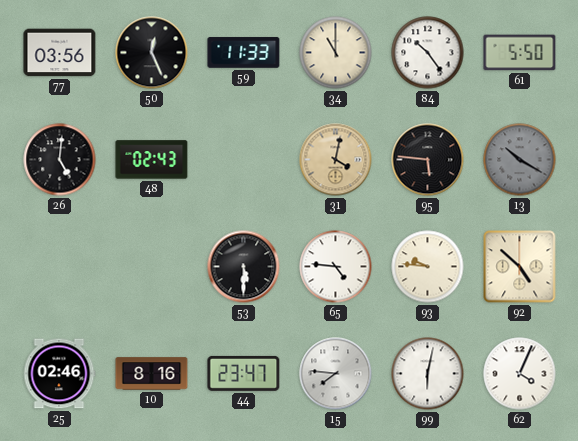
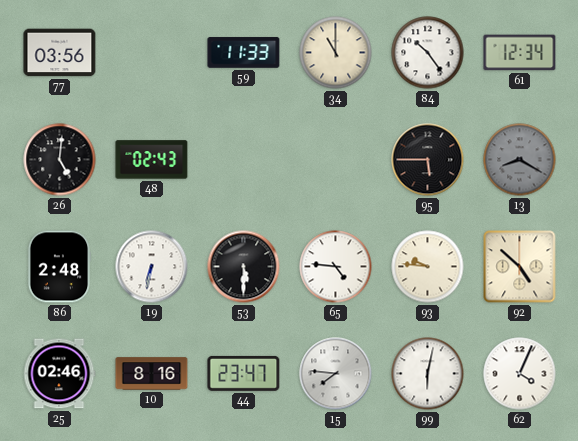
50: 12:26 -> none
61: 5:50 -> 12:34
31: 4:02 -> none
95: 5:46 -> 5:45
13: 10:20 -> 8:20
86: none -> 2:48
19: none -> 6:32
